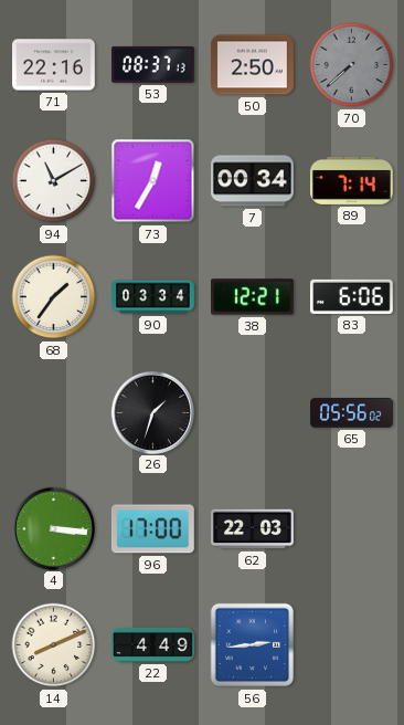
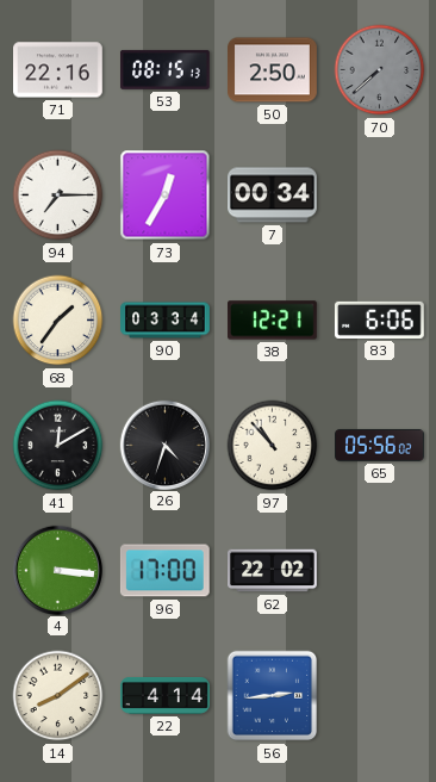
53: 08:37 -> 08:15
94: 11:10 -> 7:15
89: 7:14 -> none
41: none -> 12:10
26: 1:33 -> 4:33
97: none -> 10:53
62: 22:03 -> 22:02
14: 8:11 -> 8:09
22: 4:49 -> 4:14
